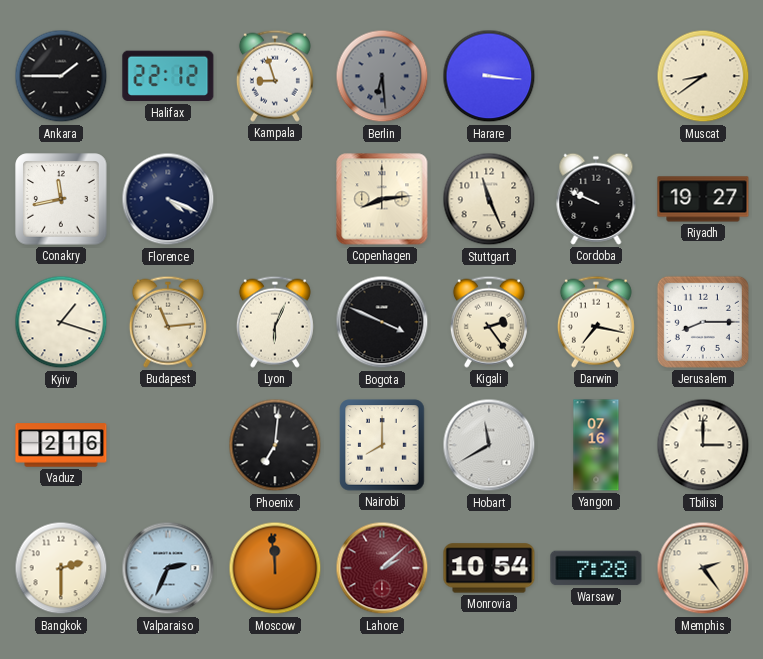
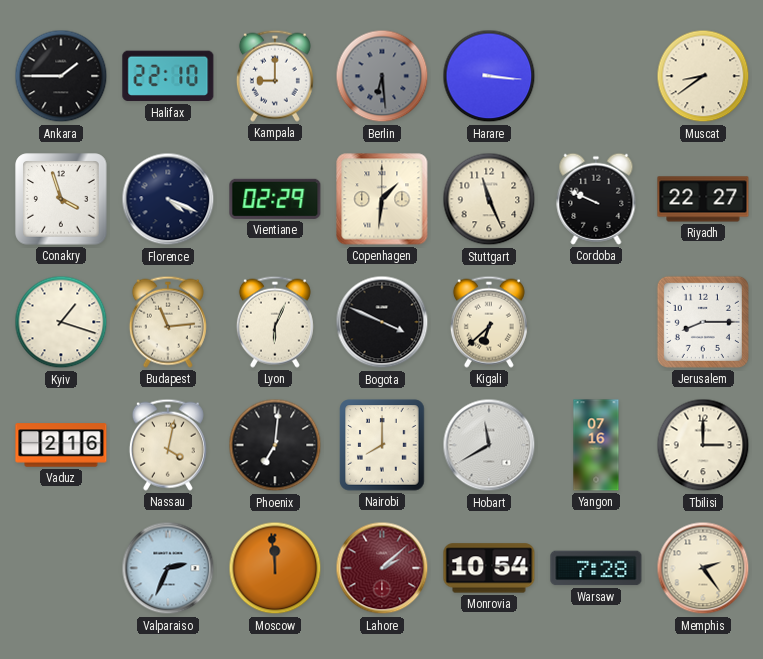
Halifax: 22:12 -> 22:10
Kampala: 8:57 -> 9:00
Conakry: 11:43 -> 3:57
Vientiane: none -> 02:29
Copenhagen: 8:14 -> 1:31
Riyadh: 19:27 -> 22:27
Kigali: 2:24 -> 6:38
Darwin: 7:17 -> none
Nassau: none -> 4:02
Bangkok: 2:30 -> none
